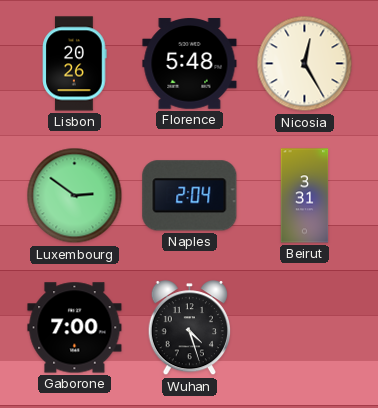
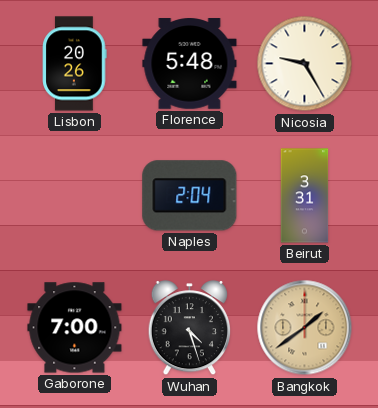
Nicosia: 12:25 -> 9:25
Luxembourg: 2:51 -> none
Bangkok: none -> 1:39
